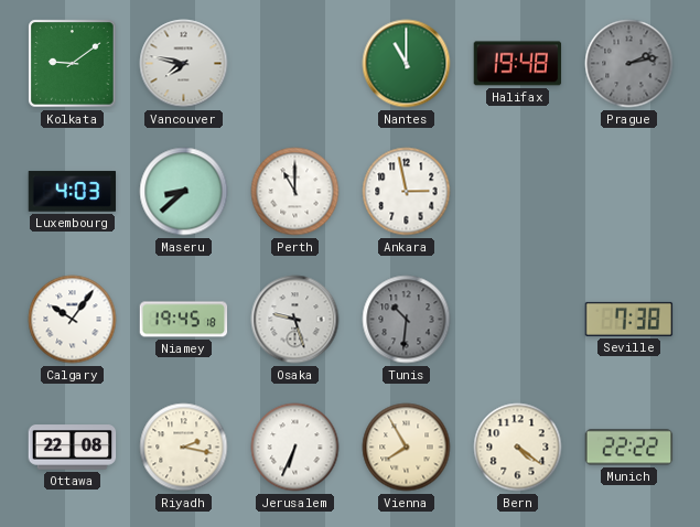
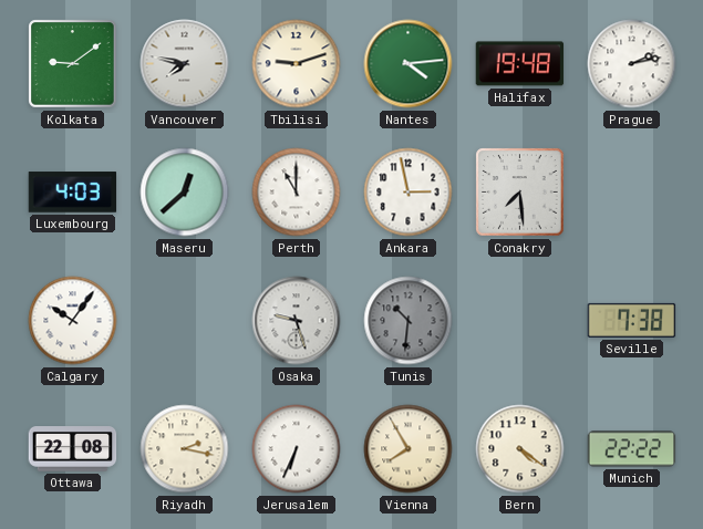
Tbilisi: none -> 9:12
Nantes: 11:00 -> 4:14
Prague dial: grey -> white
Maseru: 8:38 -> 12:38
Conakry: none -> 7:29
Niamey: 19:45 -> none
